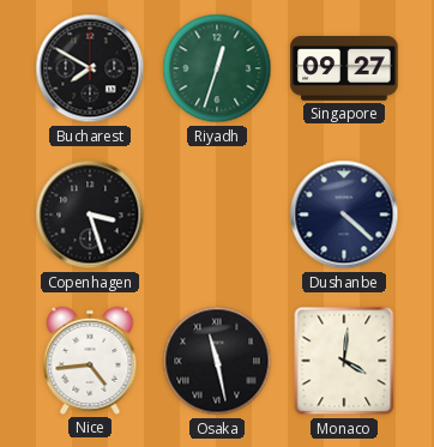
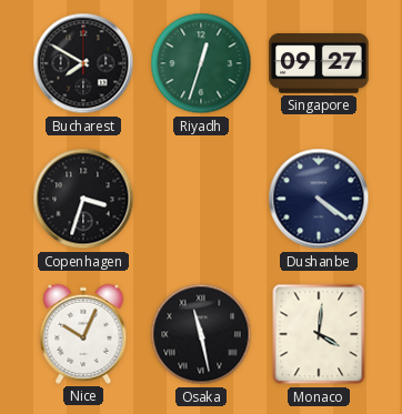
Copenhagen: 3:27 -> 3:33
Dushanbe: 4:22 -> 4:21
Nice: 4:44 -> 10:04
